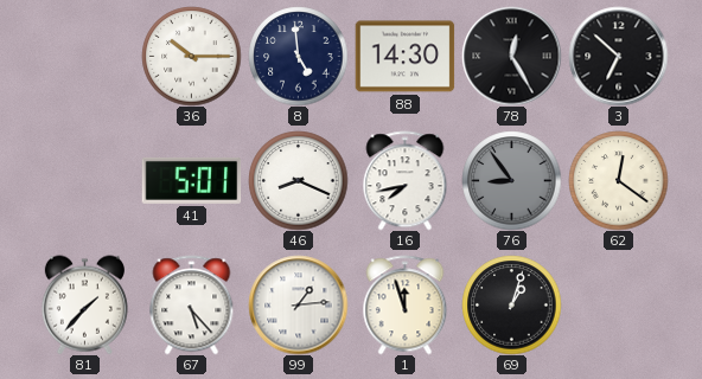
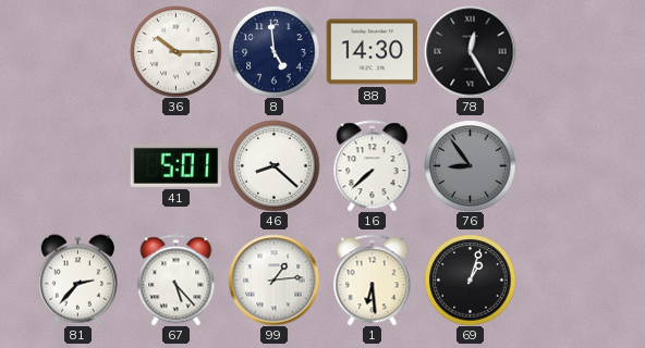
3: 6:52 -> none
46: 8:19 -> 8:22
16: 7:43 -> 7:38
62: 12:21 -> none
81: 1:37 -> 2:37
1: 11:57 -> 6:29
